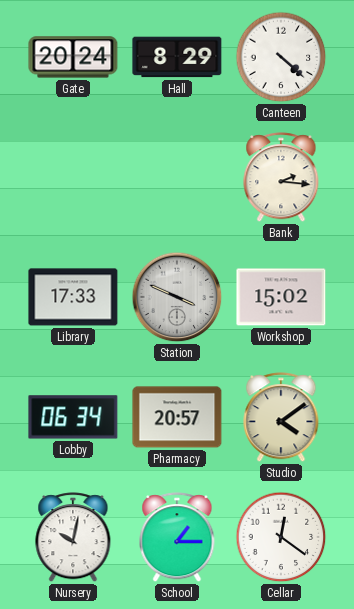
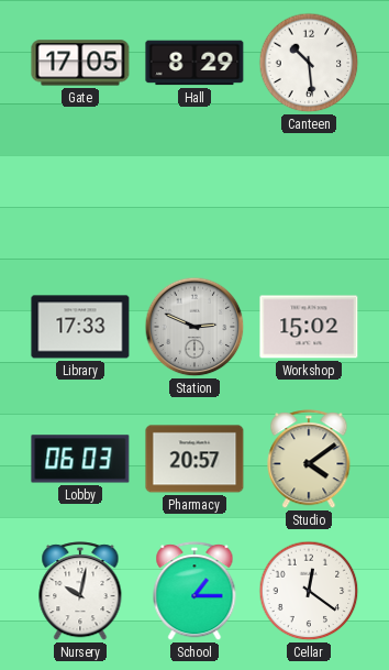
Gate: 20:24 -> 17:05
Canteen: 4:22 -> 10:29
Bank: 2:16 -> none
Station: 3:49 -> 2:49
Lobby: 06:34 -> 06:03
